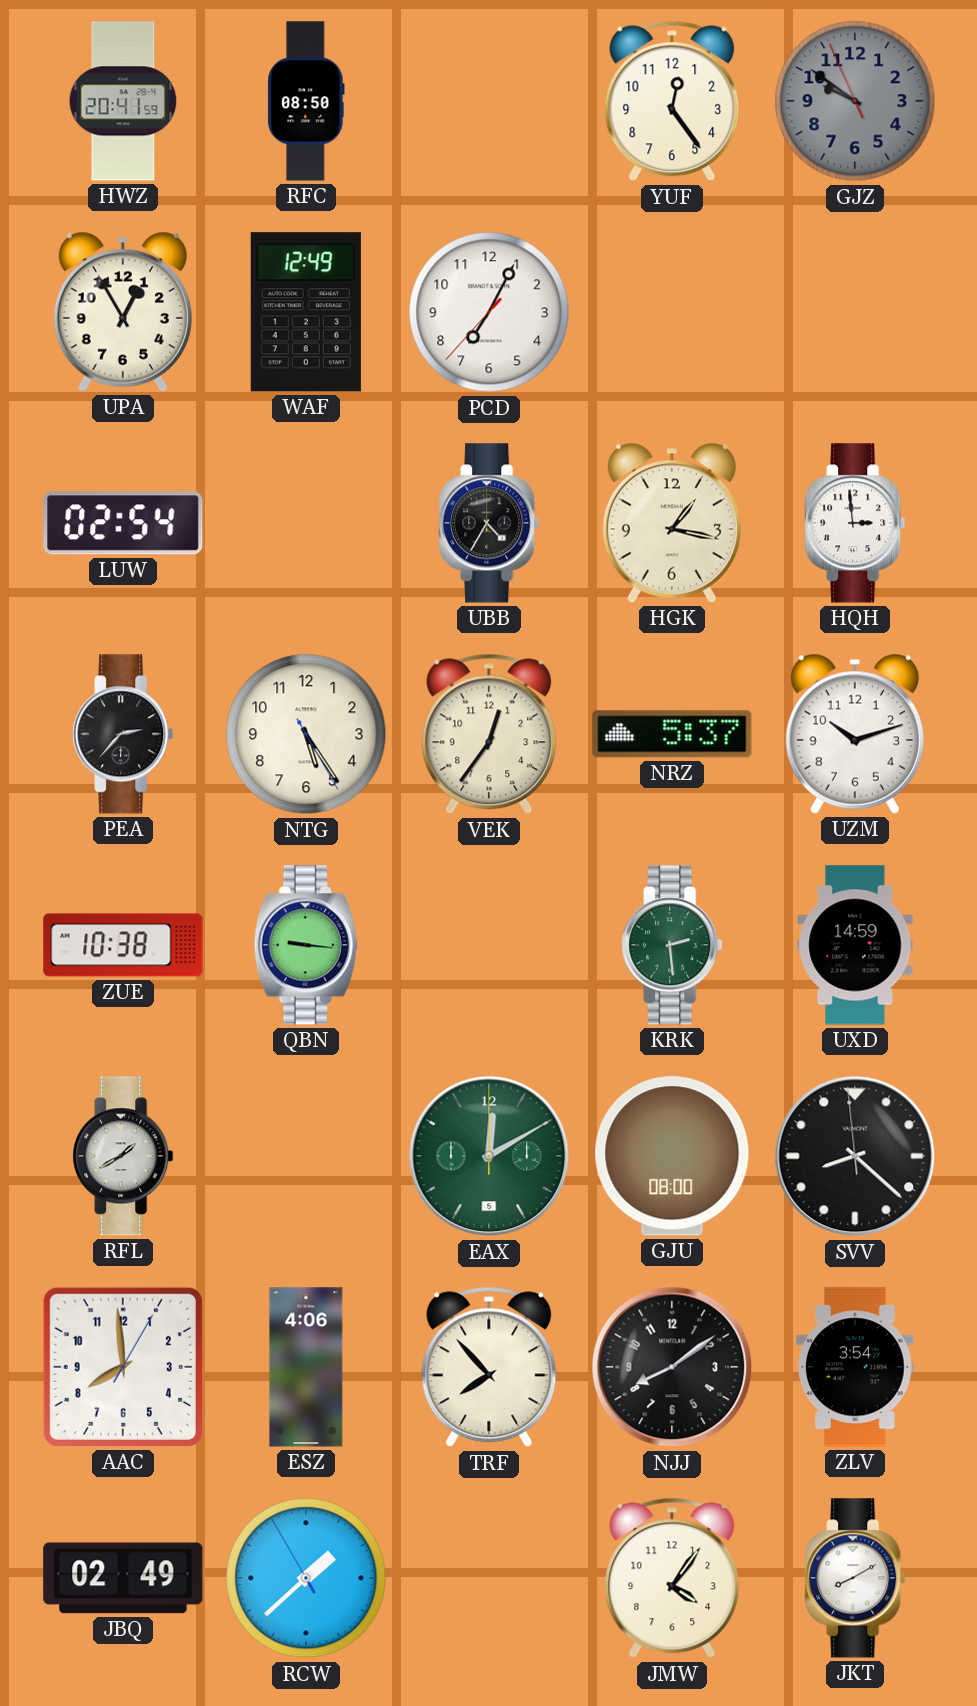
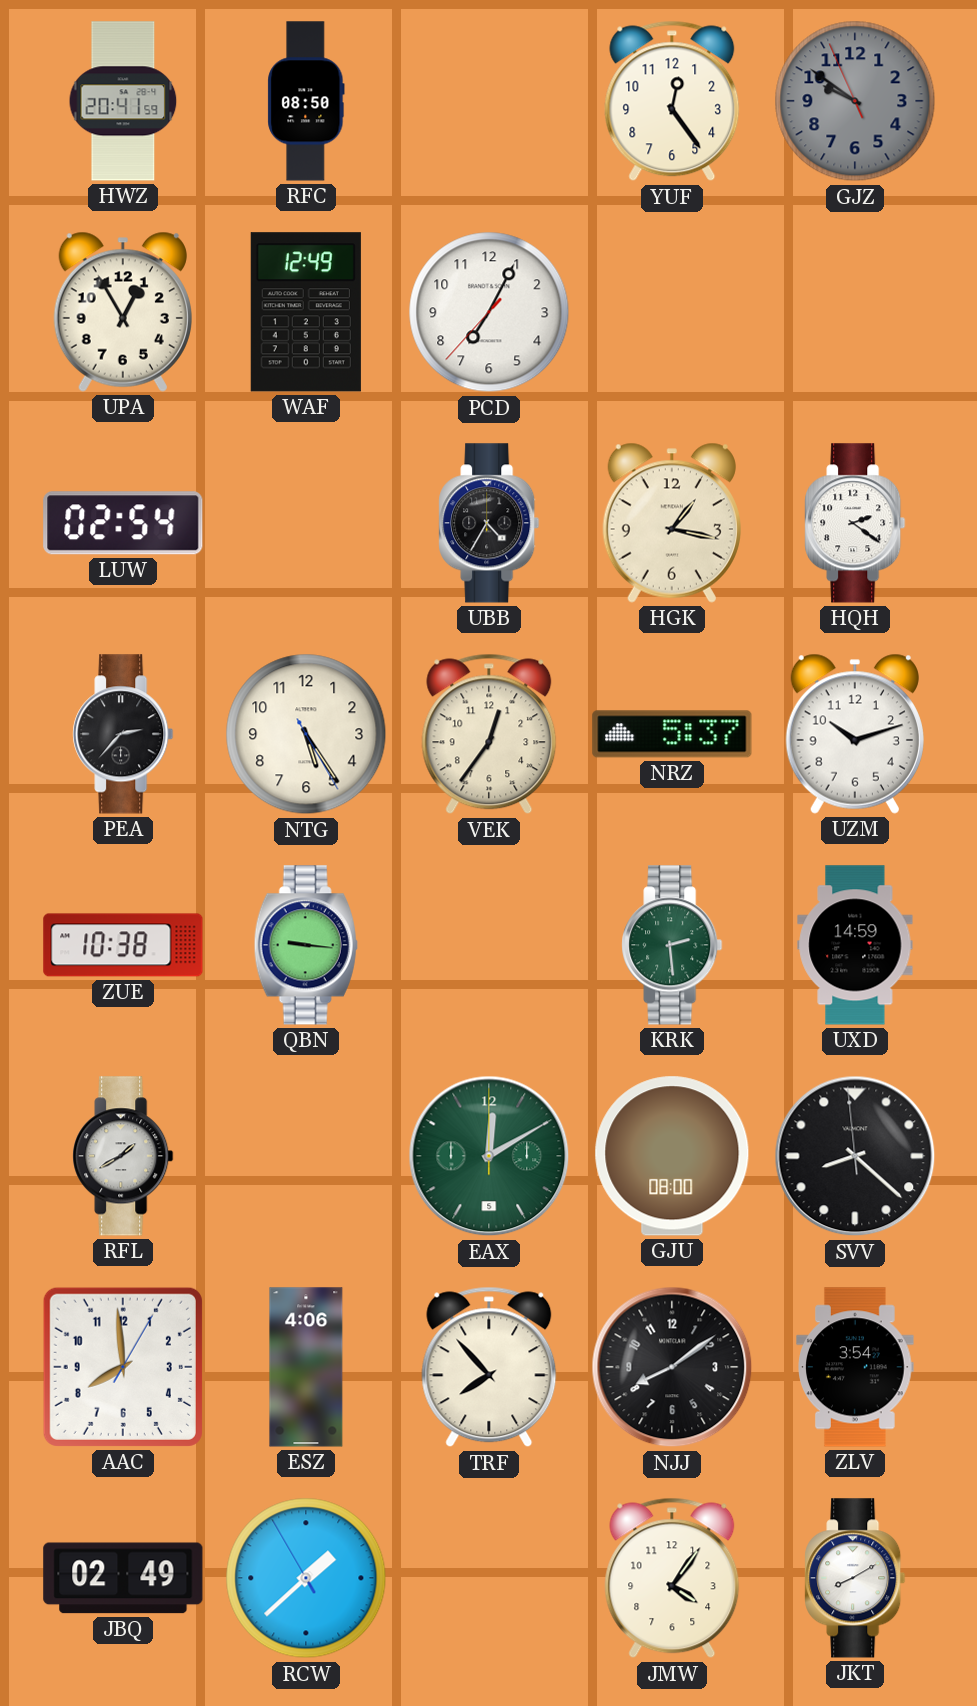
HQH: 2:59 -> 2:21
